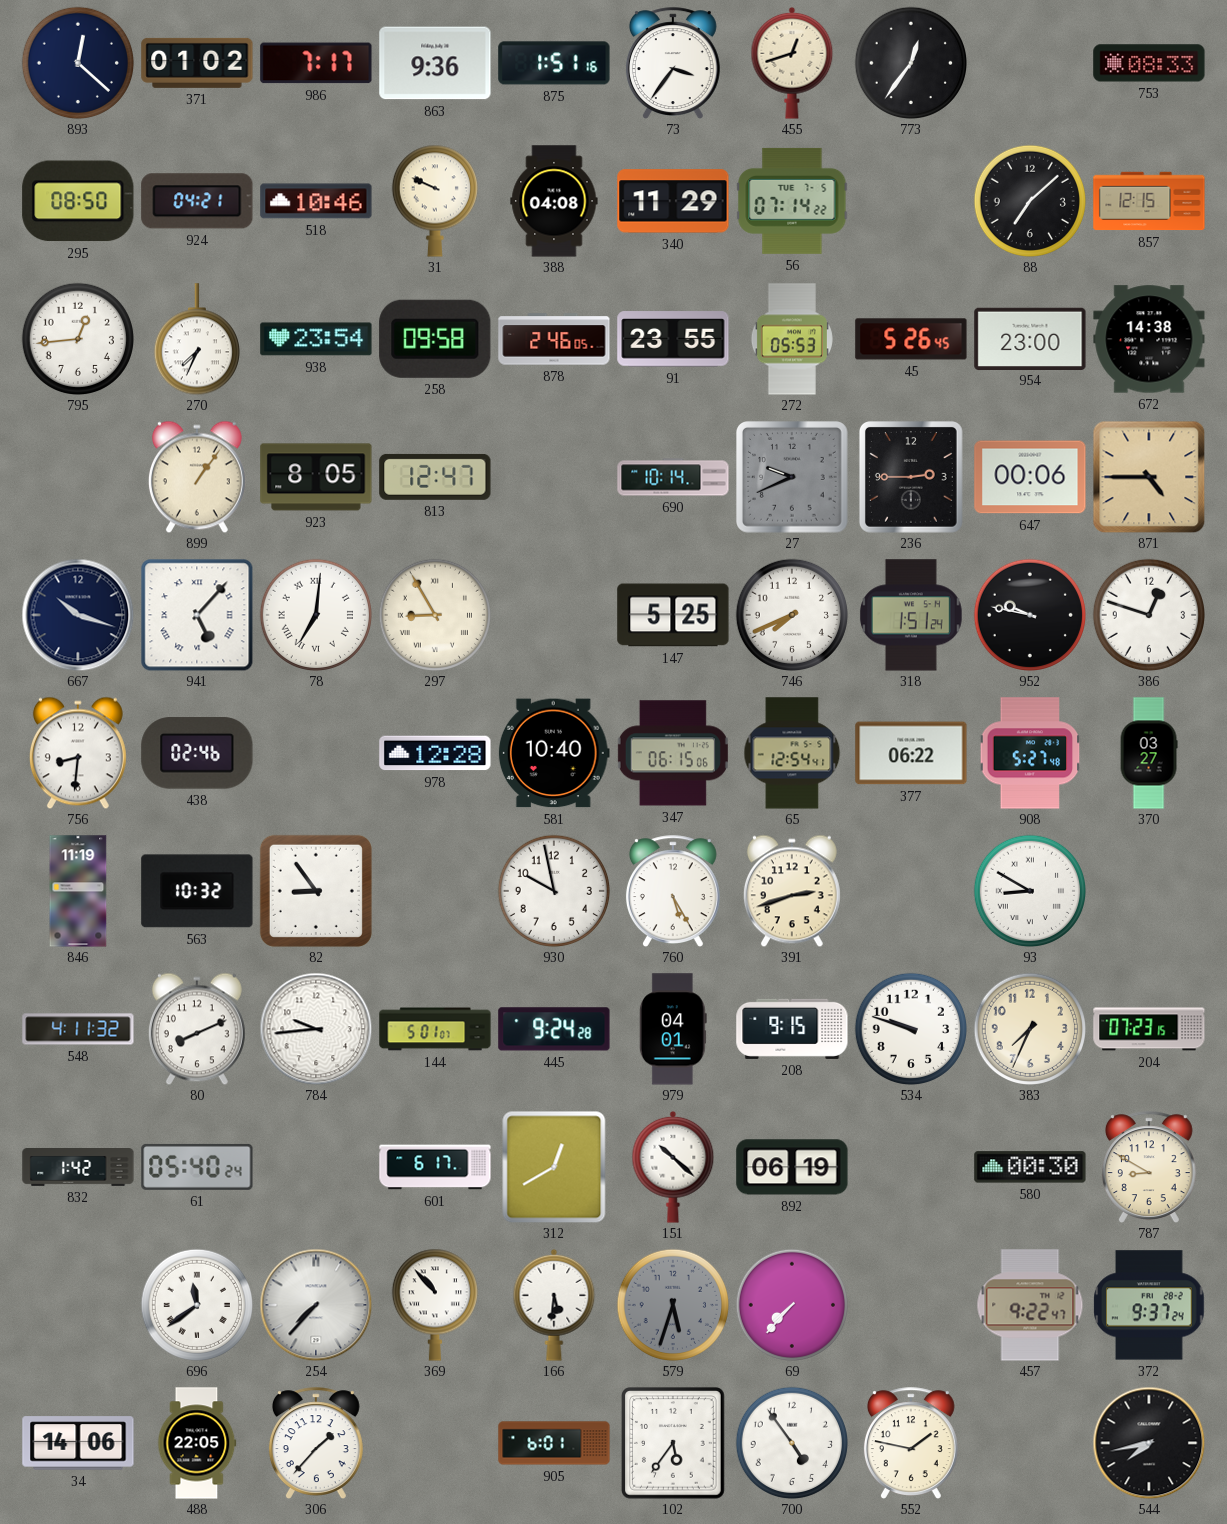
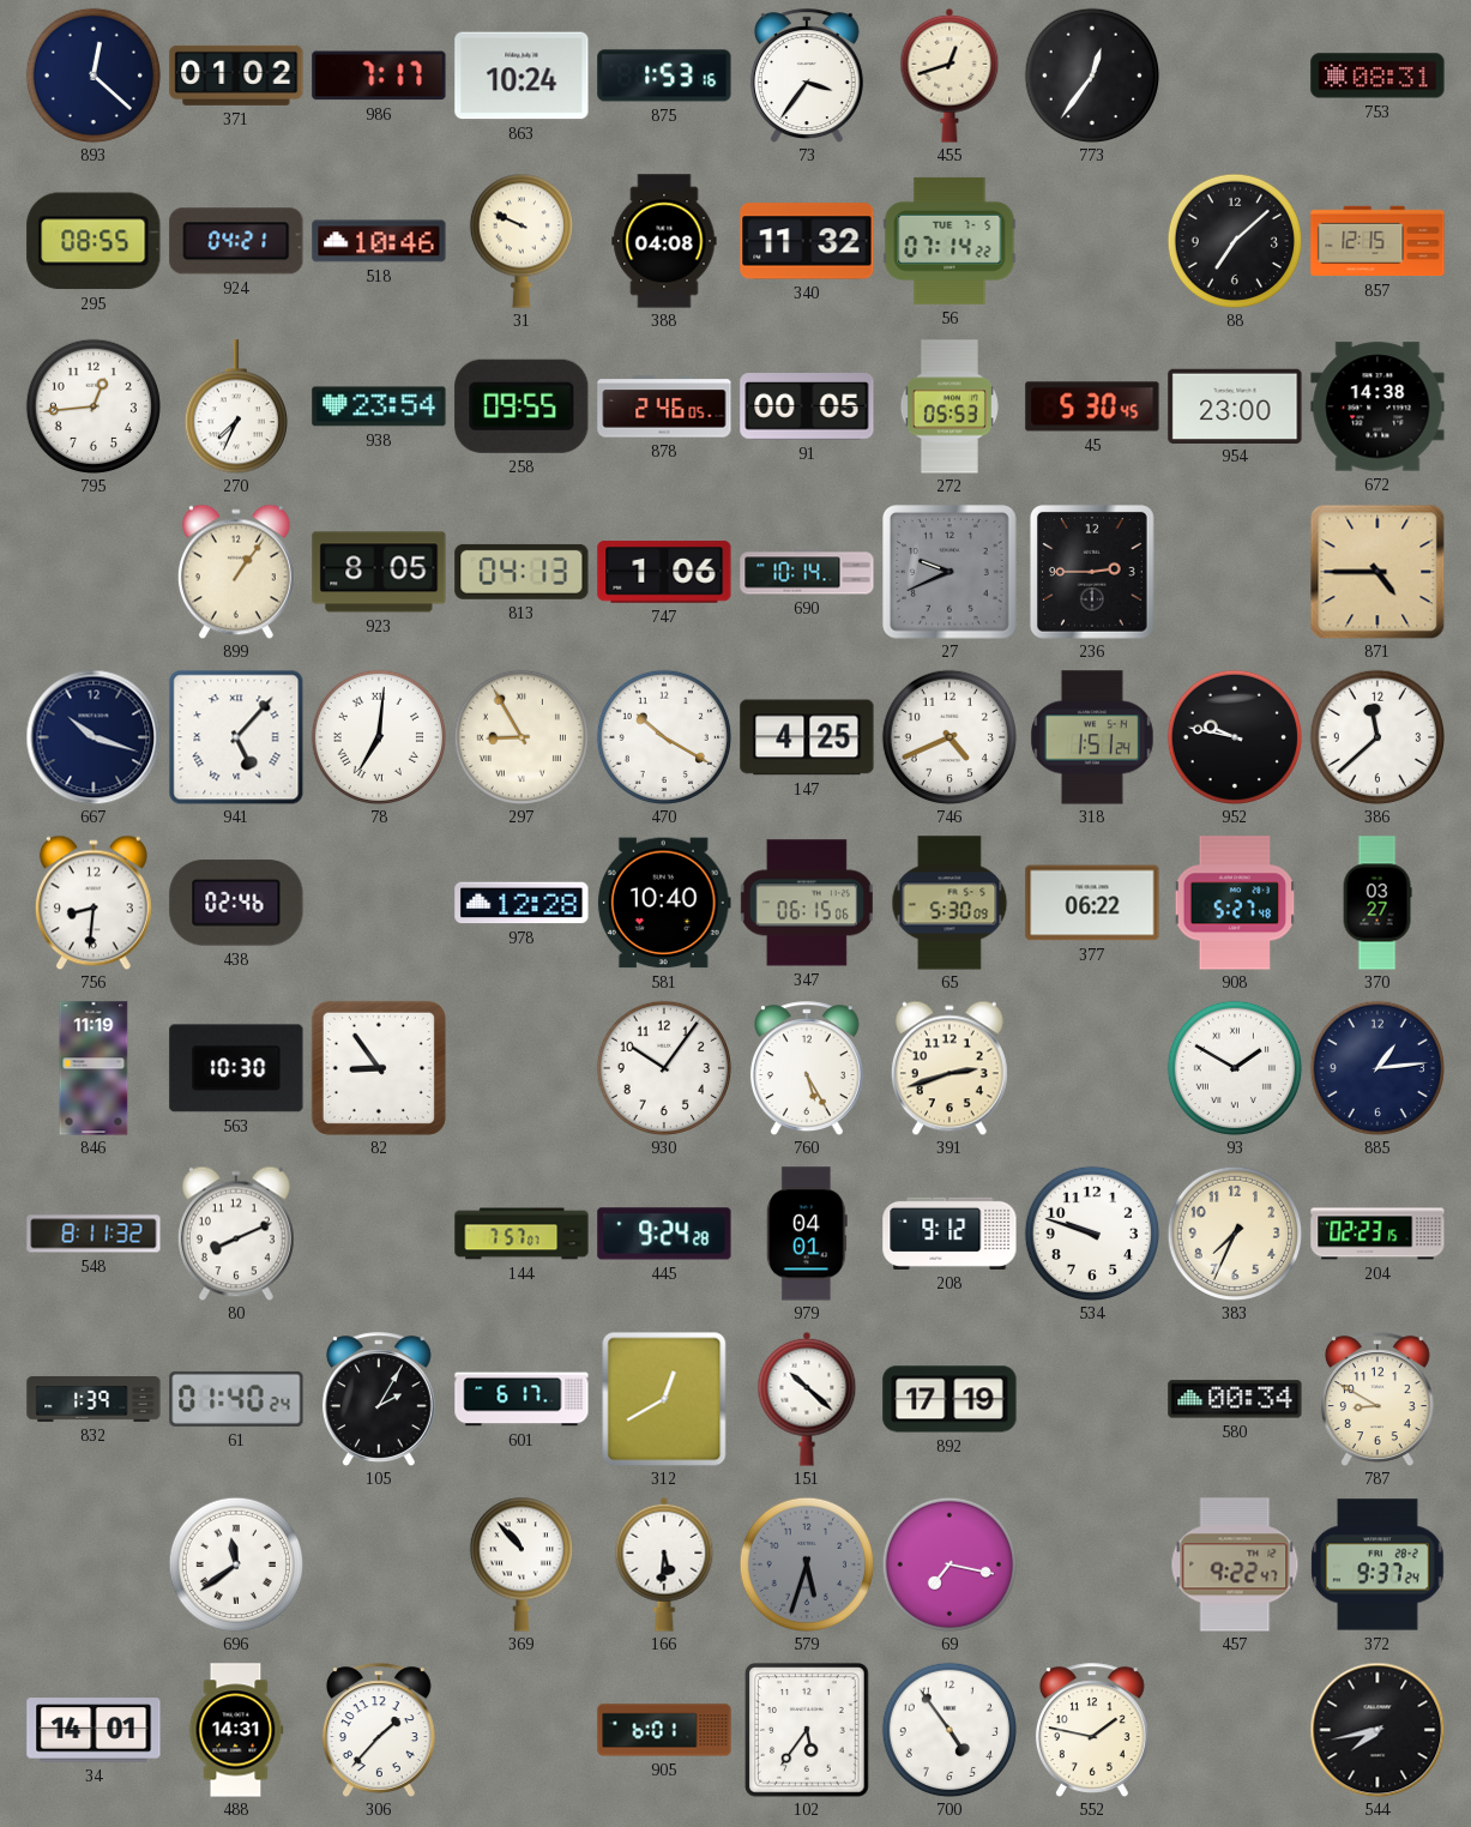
863: 9:36 -> 10:24
875: 1:51 -> 1:53
753: 08:33 -> 08:31
295: 08:50 -> 08:55
340: 11:29 -> 11:32
258: 09:58 -> 09:55
91: 23:55 -> 00:05
45: 5:26 -> 5:30
813: 12:47 -> 04:13
747: none -> 1:06
647: 00:06 -> none
470: none -> 10:20
147: 5:25 -> 4:25
746: 7:41 -> 4:41
386: 12:48 -> 11:38
65: 12:54 -> 5:30
563: 10:32 -> 10:30
930: 9:58 -> 10:06
93: 8:50 -> 1:50
885: none -> 1:14
548: 4:11 -> 8:11
784: 9:44 -> none
144: 5:01 -> 7:57
208: 9:15 -> 9:12
204: 07:23 -> 02:23
832: 1:42 -> 1:39
61: 05:40 -> 01:40
105: none -> 2:05
892: 06:19 -> 17:19
580: 00:30 -> 00:34
254: 7:37 -> none
69: 7:37 -> 7:17
34: 14:06 -> 14:01
488: 22:05 -> 14:31
